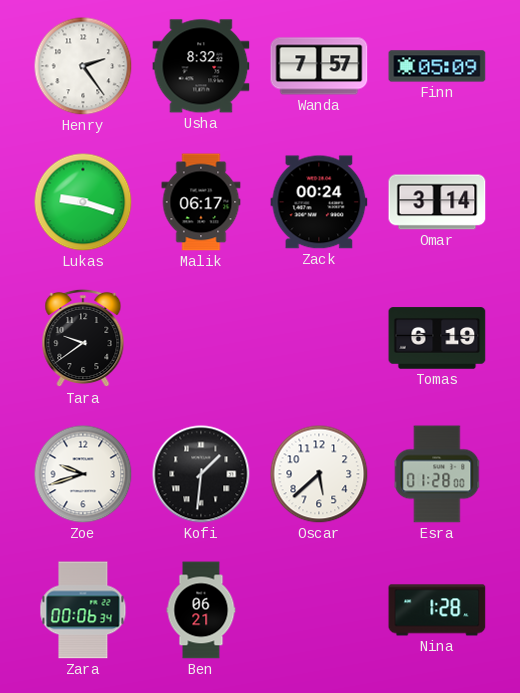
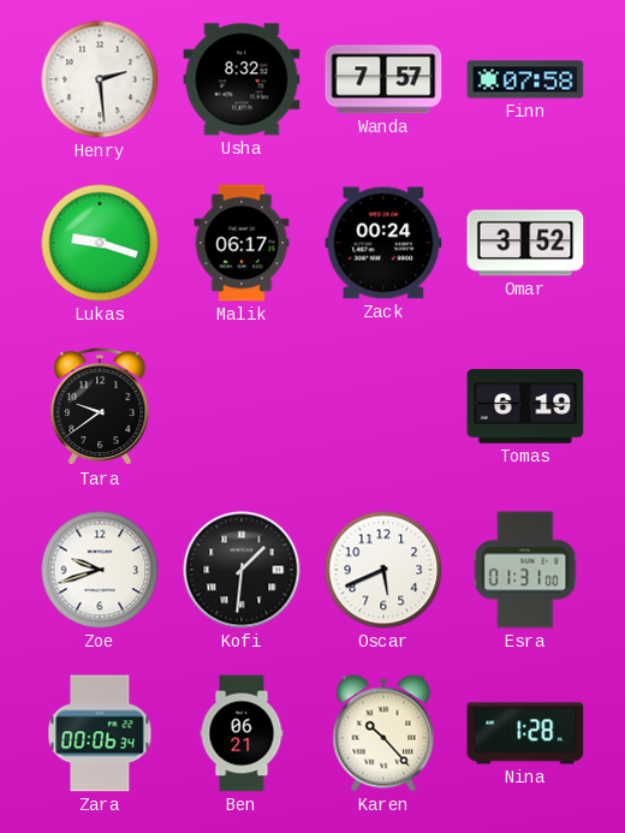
Henry: 2:24 -> 2:29
Finn: 05:09 -> 07:58
Omar: 3:14 -> 3:52
Oscar: 5:38 -> 5:41
Esra: 01:28 -> 01:31
Karen: none -> 10:23
